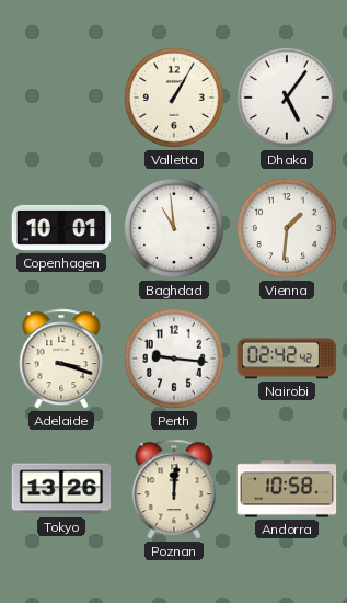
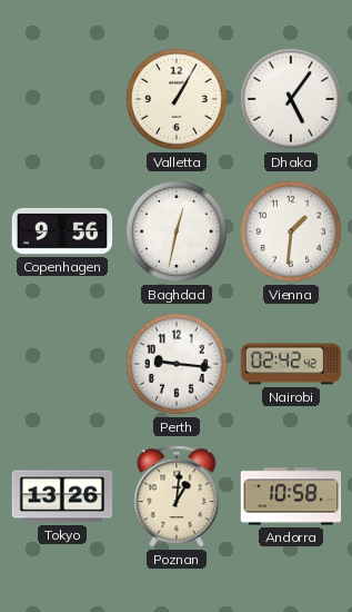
Copenhagen: 10:01 -> 9:56
Baghdad: 10:59 -> 12:32
Adelaide: 3:18 -> none
Poznan: 12:01 -> 1:01
